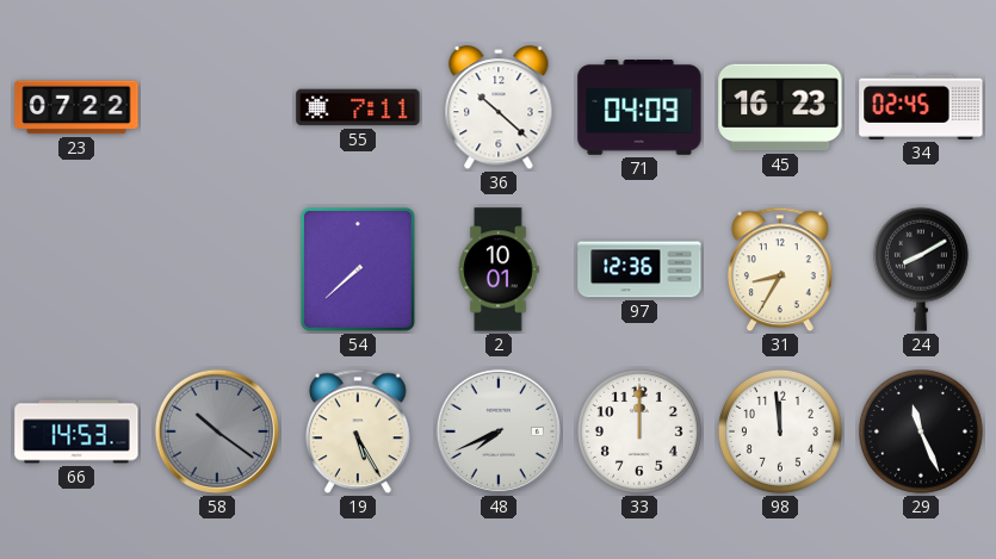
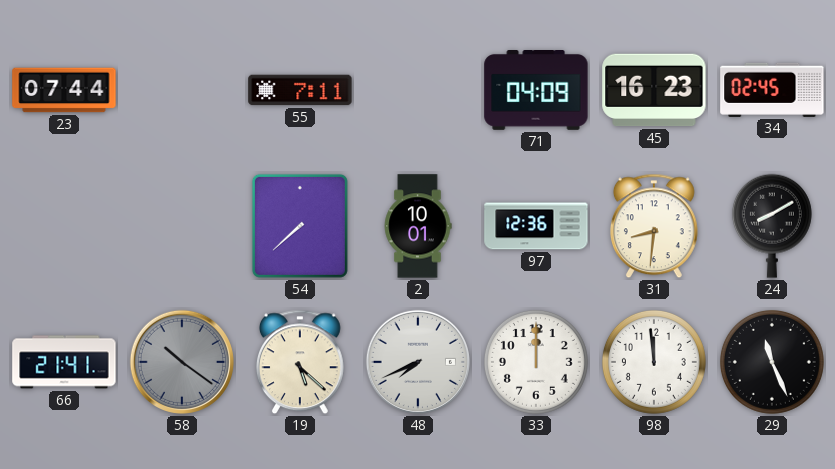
23: 07:22 -> 07:44
36: 10:22 -> none
31: 8:35 -> 8:31
66: 14:53 -> 21:41
19: 5:25 -> 5:22
